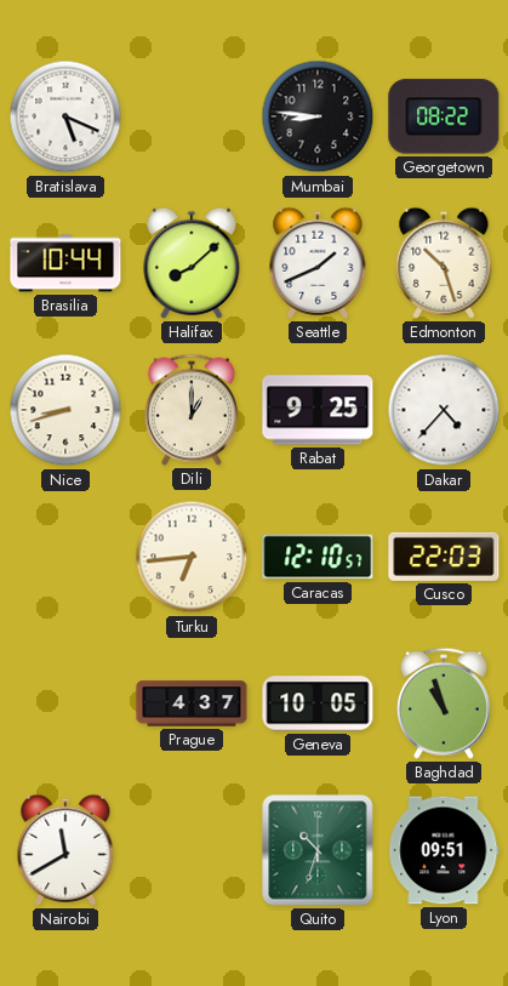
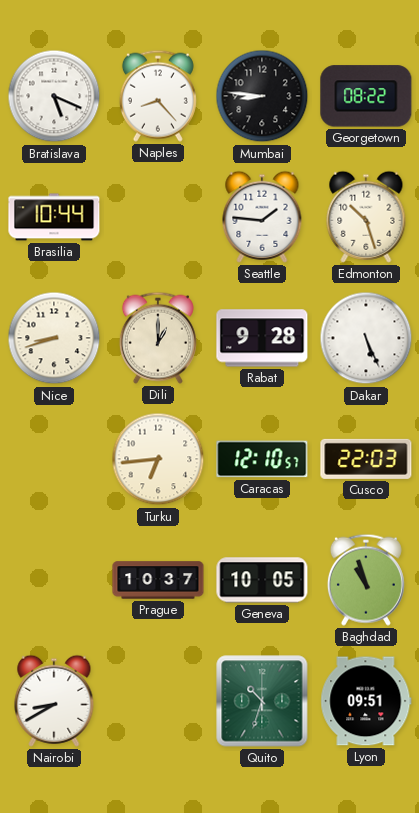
Naples: none -> 8:23
Halifax: 8:08 -> none
Seattle: 1:41 -> 1:46
Rabat: 9:25 -> 9:28
Dakar: 4:37 -> 5:26
Prague: 4:37 -> 10:37
Nairobi: 11:40 -> 8:40
